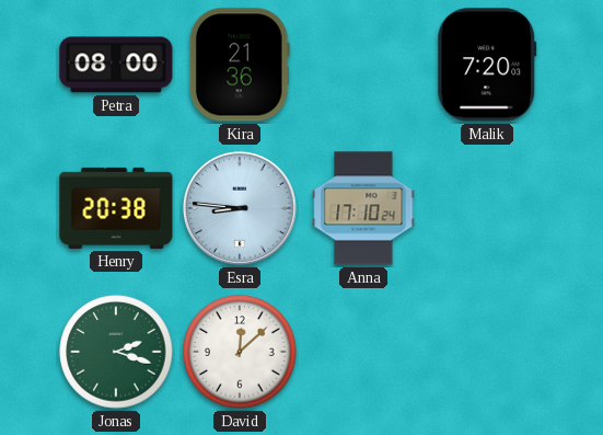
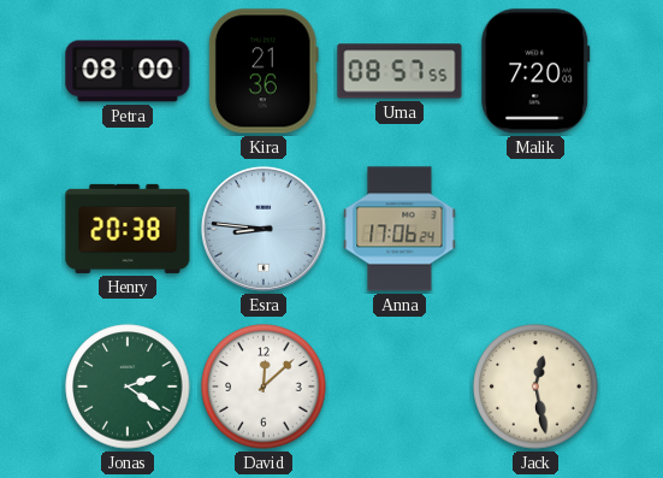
Uma: none -> 08:57
Anna: 17:10 -> 17:06
Jonas: 2:18 -> 2:21
Jack: none -> 12:28
